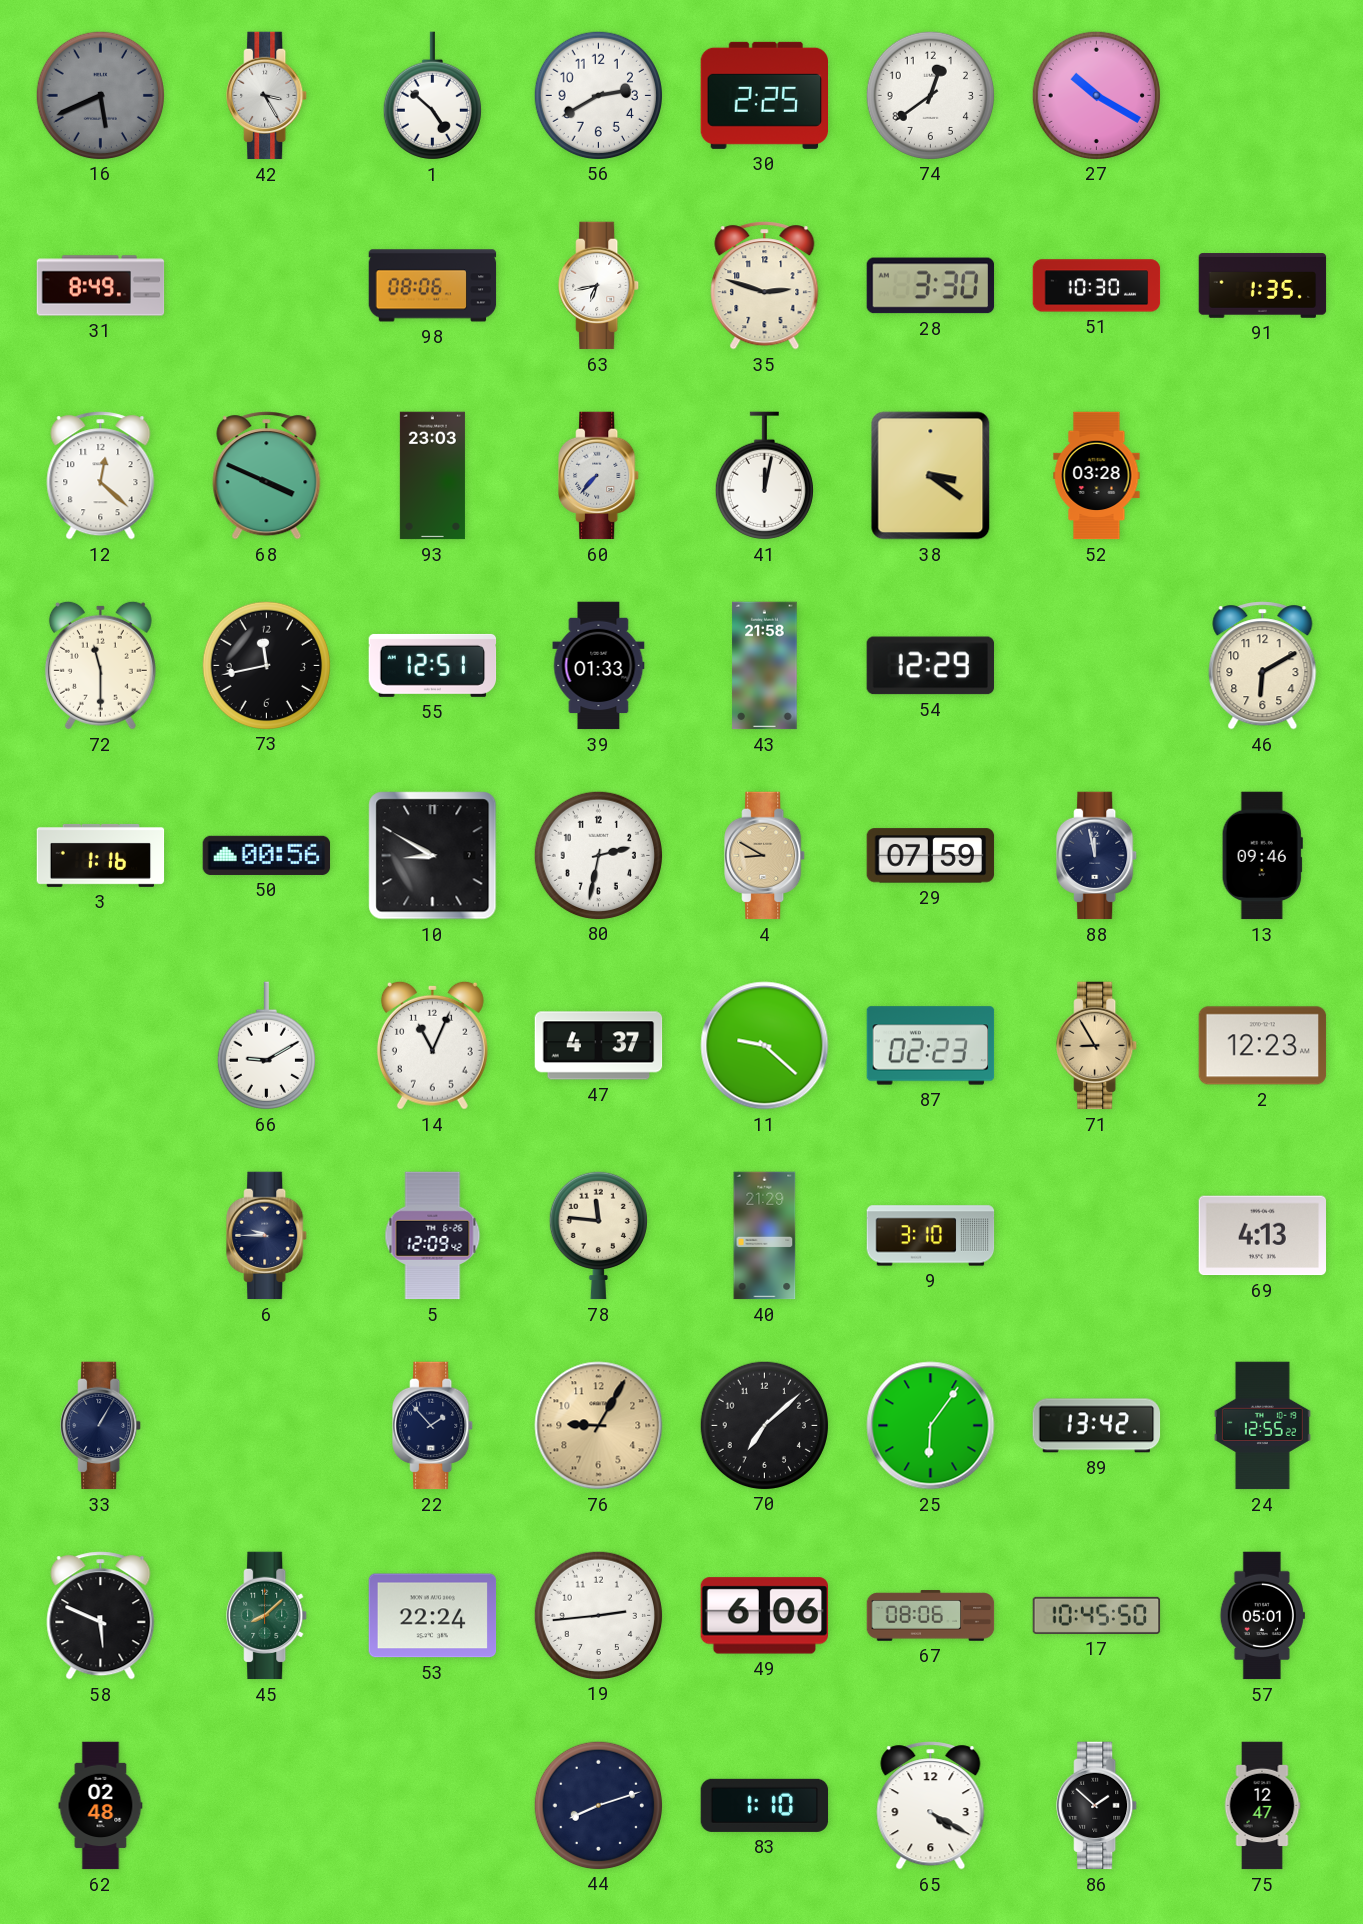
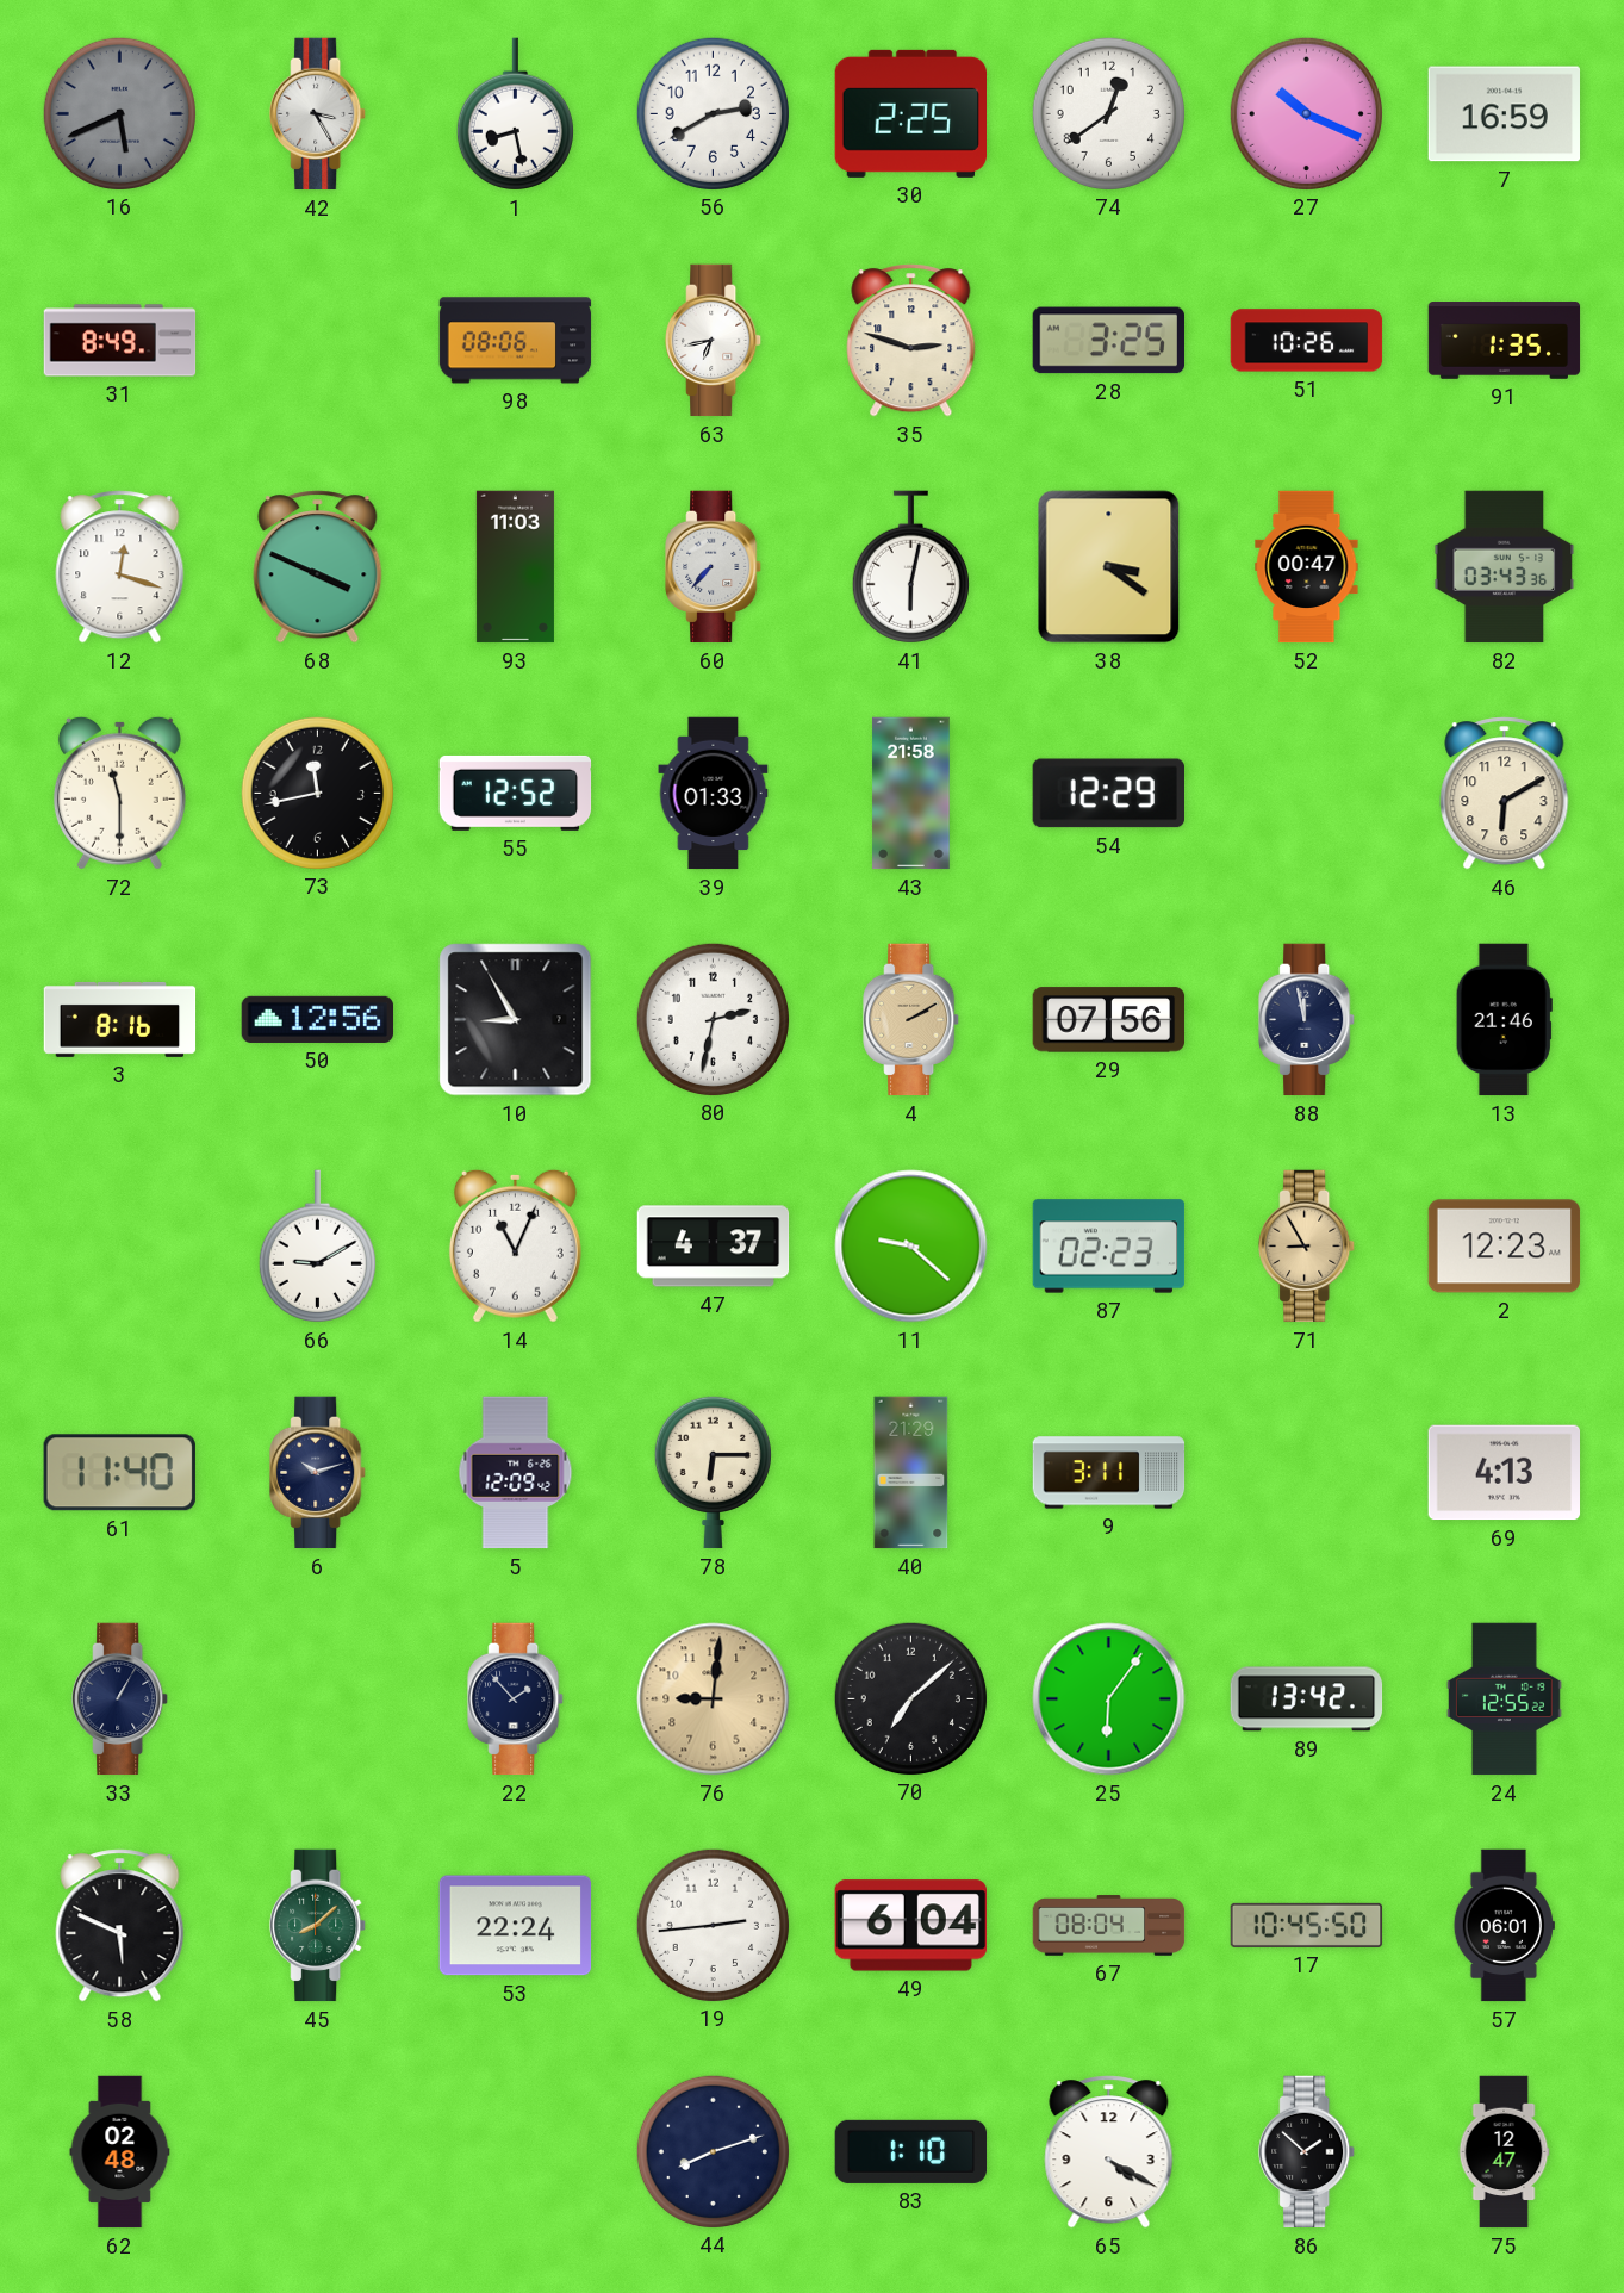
1: 4:52 -> 8:28
27: 10:20 -> 10:19
7: none -> 16:59
28: 3:30 -> 3:25
51: 10:30 -> 10:26
12: 12:22 -> 12:18
93: 23:03 -> 11:03
41: 12:02 -> 6:02
52: 03:28 -> 00:47
82: none -> 03:43
55: 12:51 -> 12:52
3: 1:16 -> 8:16
50: 00:56 -> 12:56
10: 8:50 -> 8:55
4: 8:50 -> 2:10
29: 07:59 -> 07:56
13: 09:46 -> 21:46
61: none -> 11:40
6: 9:45 -> 10:12
78: 11:46 -> 6:15
9: 3:10 -> 3:11
76: 9:05 -> 9:01
49: 6:06 -> 6:04
67: 08:06 -> 08:04
57: 05:01 -> 06:01
